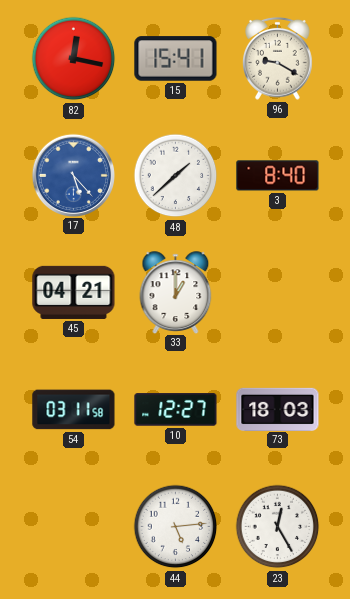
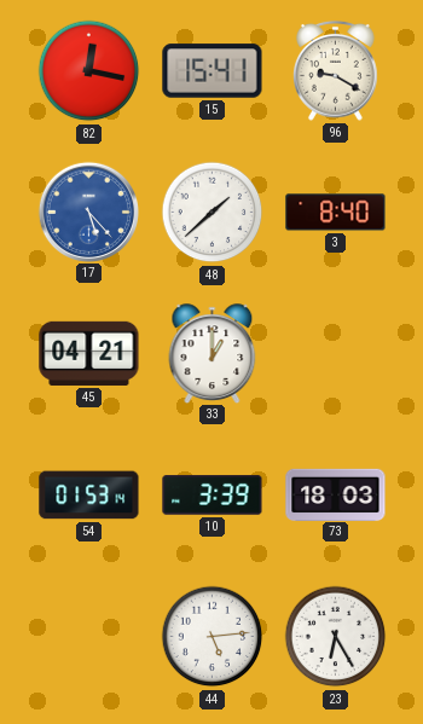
54: 03:11 -> 01:53
10: 12:27 -> 3:39
23: 12:25 -> 6:25
